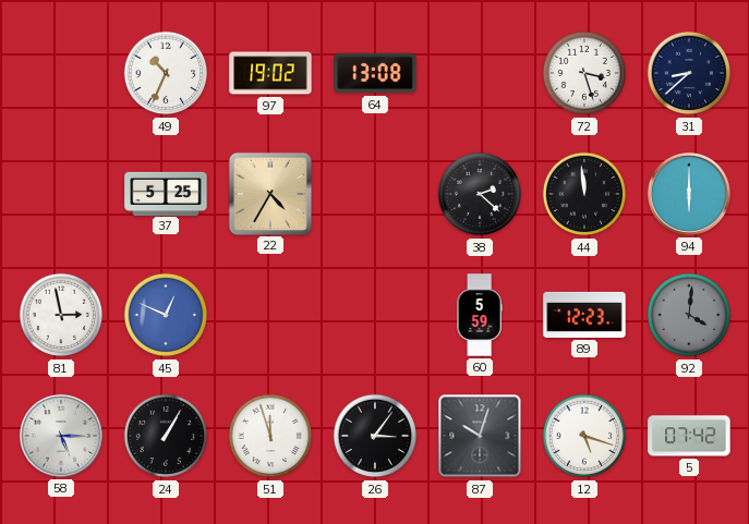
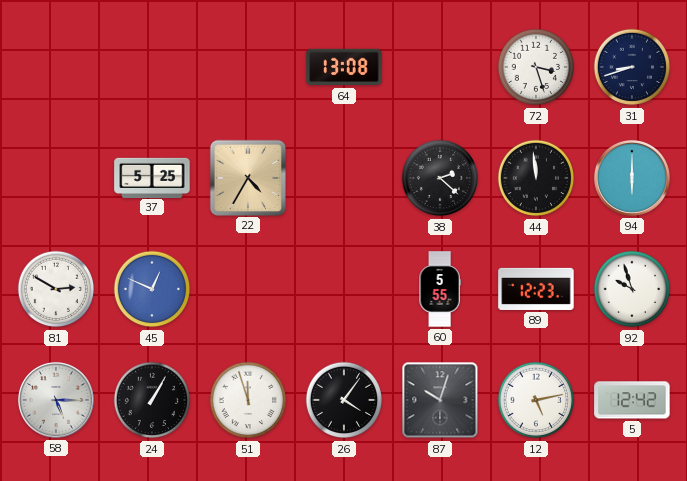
49: 10:34 -> none
97: 19:02 -> none
31: 8:38 -> 8:42
81: 2:58 -> 2:50
60: 5:59 -> 5:55
92: 4:01 -> 9:57
92 dial: grey -> white
26: 3:06 -> 4:06
12: 5:18 -> 5:13
5: 07:42 -> 12:42
